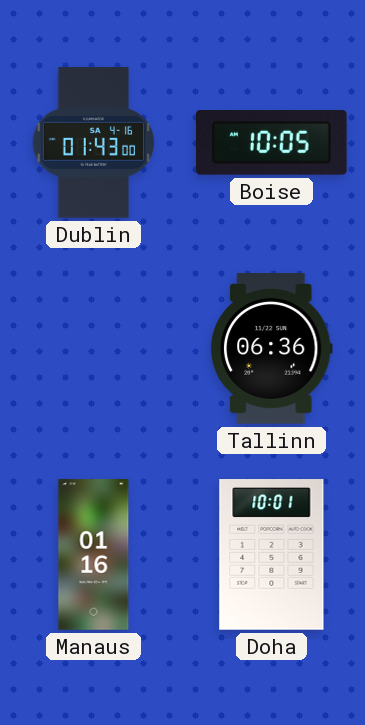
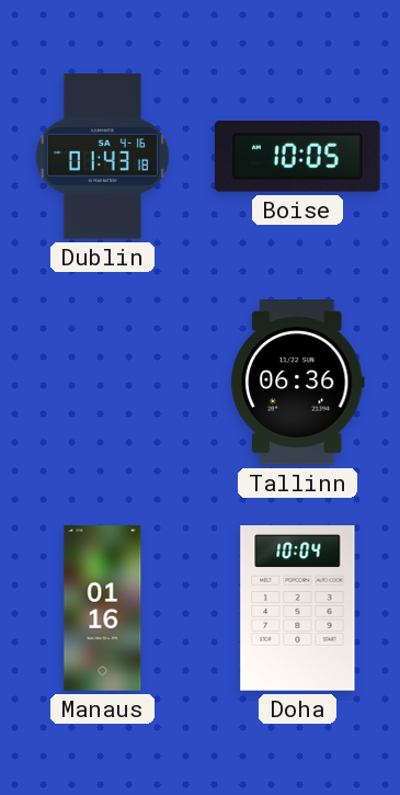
Dublin: 01:43:00 -> 01:43:18
Doha: 10:01 -> 10:04
